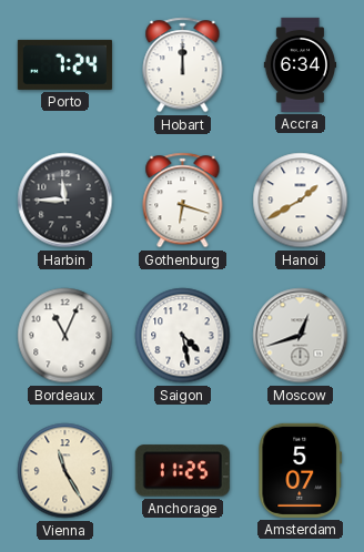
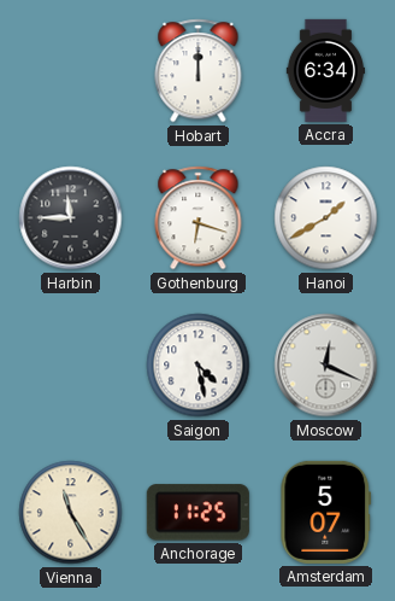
Porto: 7:24 -> none
Bordeaux: 11:04 -> none
Moscow: 12:42 -> 12:19
